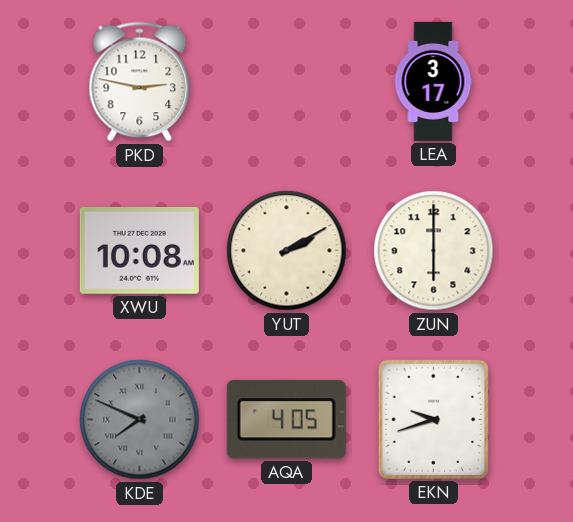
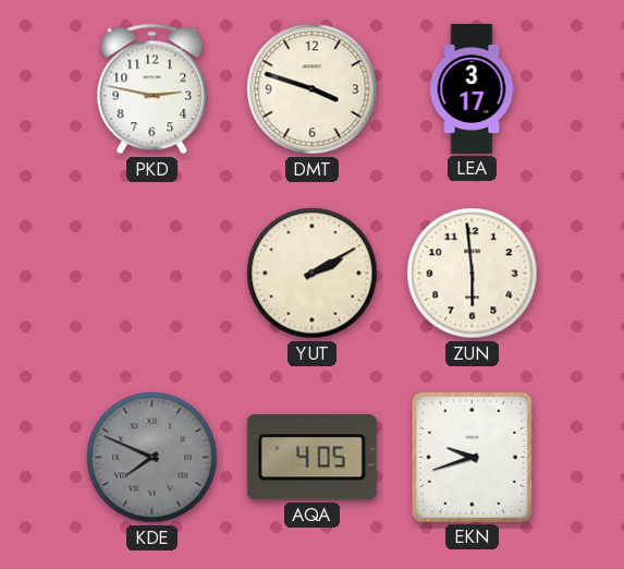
DMT: none -> 3:48
XWU: 10:08 -> none
ZUN: 6:00 -> 5:59
